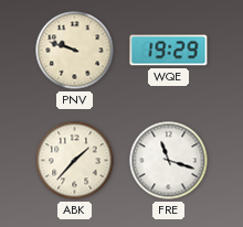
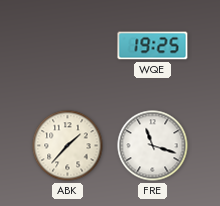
PNV: 9:48 -> none
WQE: 19:29 -> 19:25
